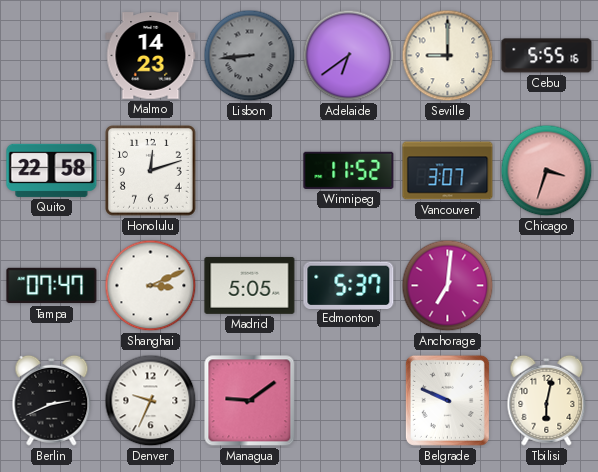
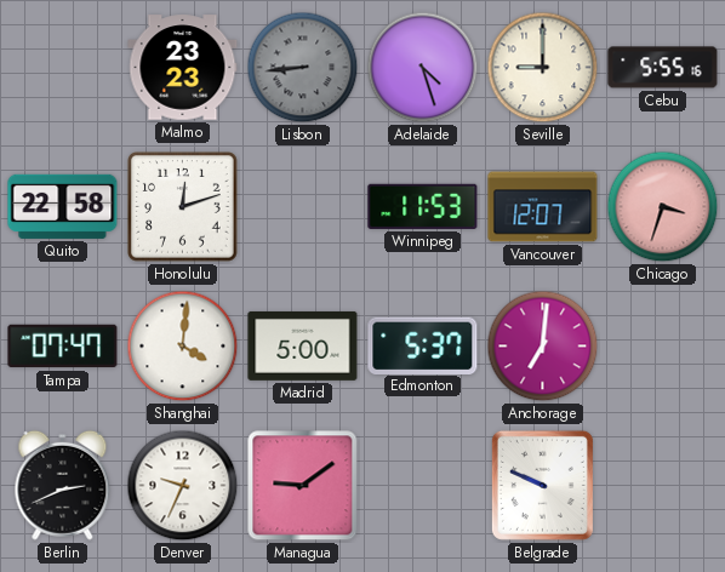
Malmo: 14:23 -> 23:23
Adelaide: 6:39 -> 4:27
Winnipeg: 11:52 -> 11:53
Vancouver: 3:07 -> 12:07
Shanghai: 3:11 -> 4:01
Madrid: 5:05 -> 5:00
Tbilisi: 6:02 -> none
